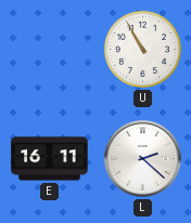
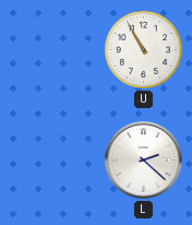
E: 16:11 -> none
